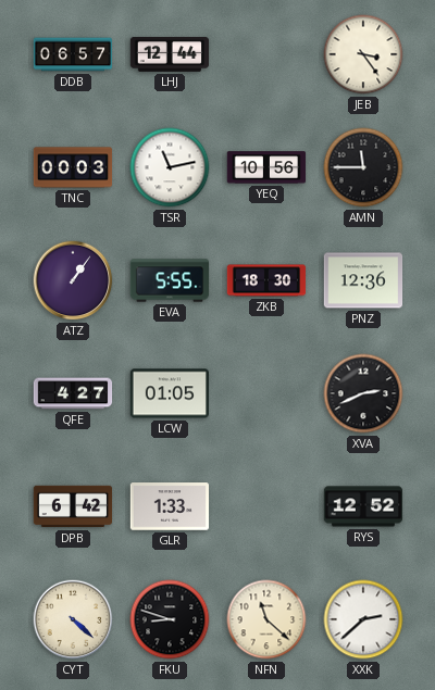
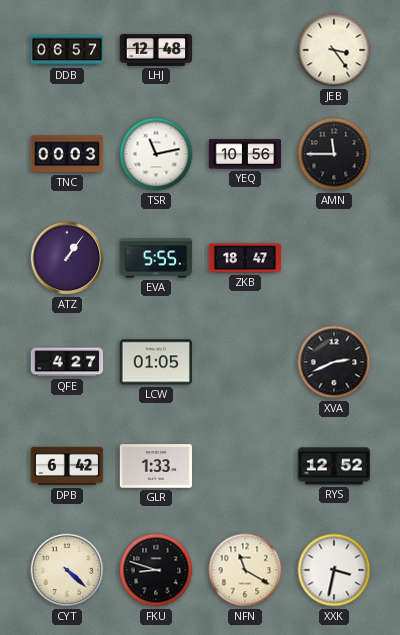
LHJ: 12:44 -> 12:48
ZKB: 18:30 -> 18:47
PNZ: 12:36 -> none
NFN: 11:22 -> 11:20
XXK: 2:38 -> 3:32
